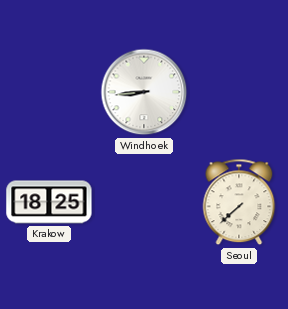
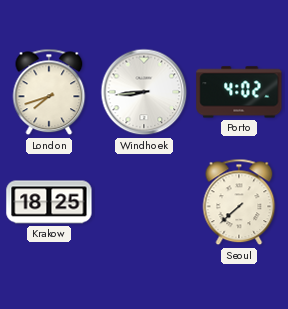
London: none -> 7:42
Porto: none -> 4:02
